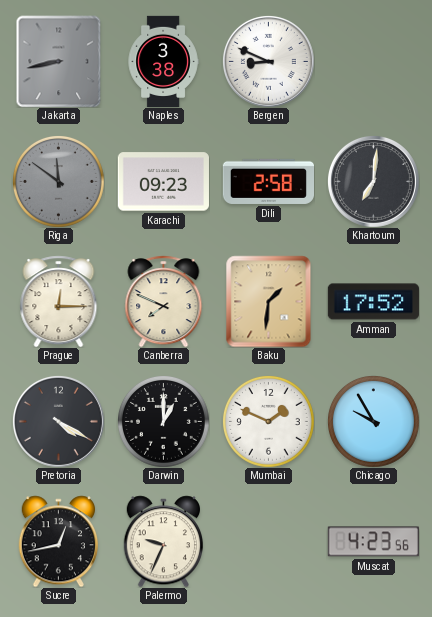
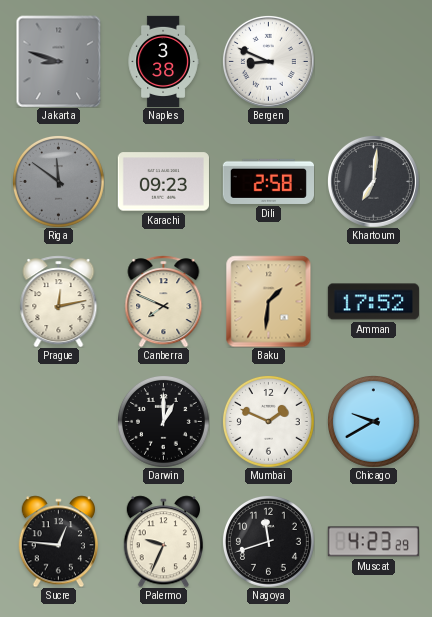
Jakarta: 8:43 -> 8:48
Prague: 12:15 -> 12:13
Pretoria: 4:20 -> none
Chicago: 9:55 -> 9:40
Sucre: 12:43 -> 12:46
Nagoya: none -> 11:42
Muscat: 4:23:56 -> 4:23:29
